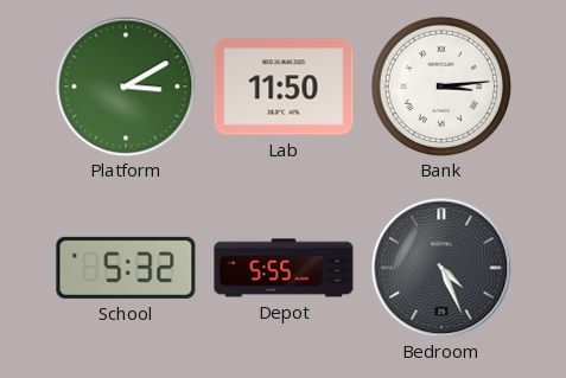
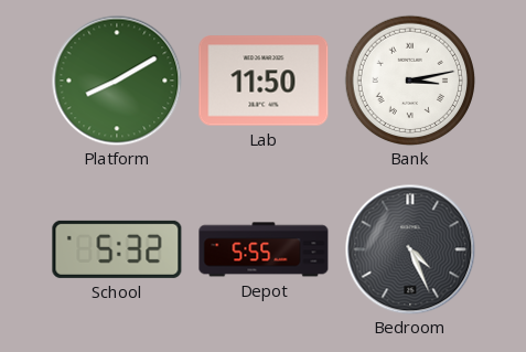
Platform: 3:10 -> 8:10
Bank: 3:14 -> 3:13
